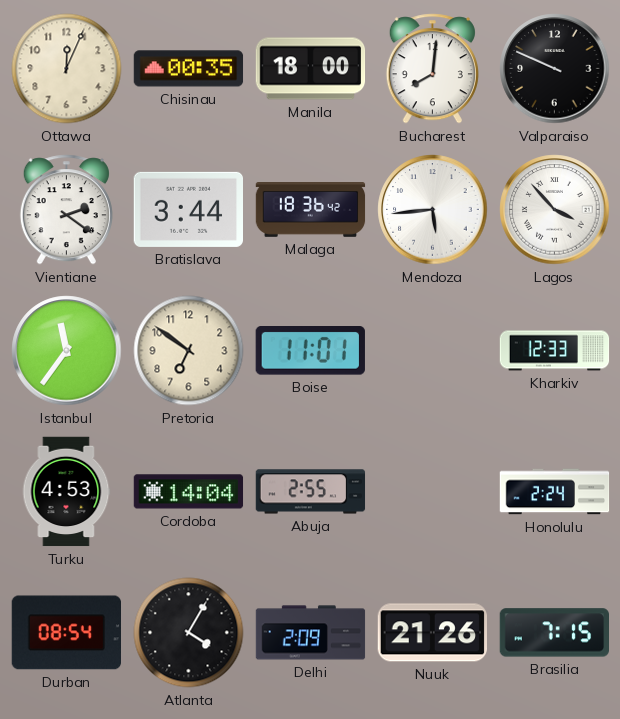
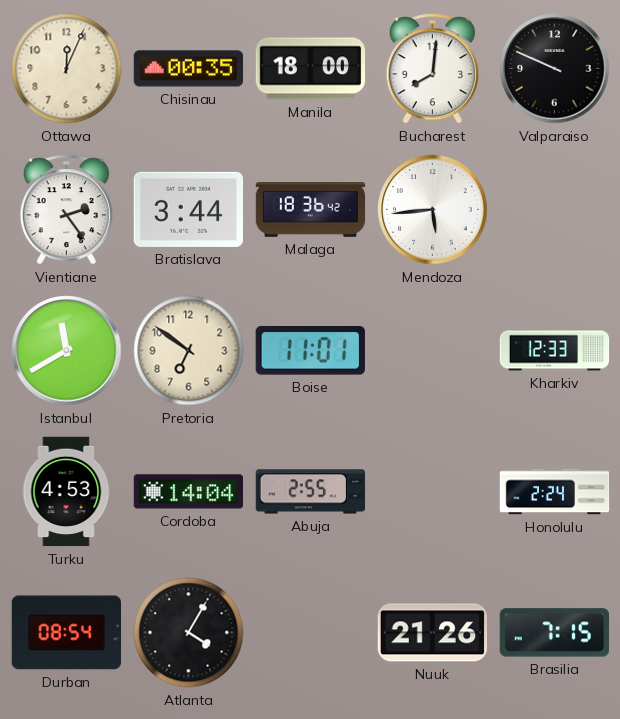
Vientiane: 2:21 -> 2:24
Lagos: 3:53 -> none
Istanbul: 11:36 -> 11:40
Delhi: 2:09 -> none
